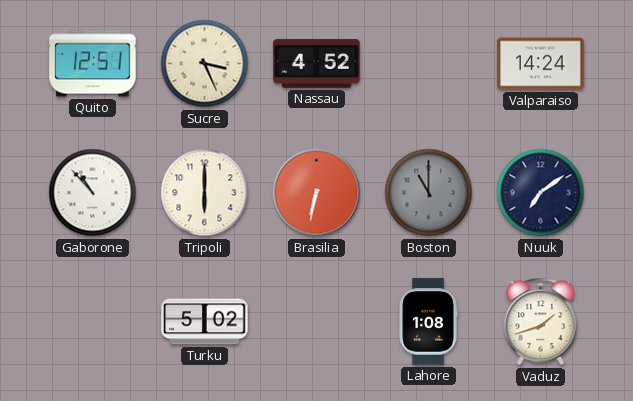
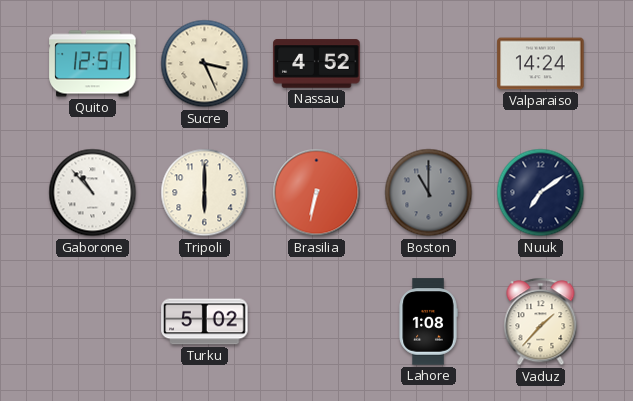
Vaduz: 1:42 -> 1:37
